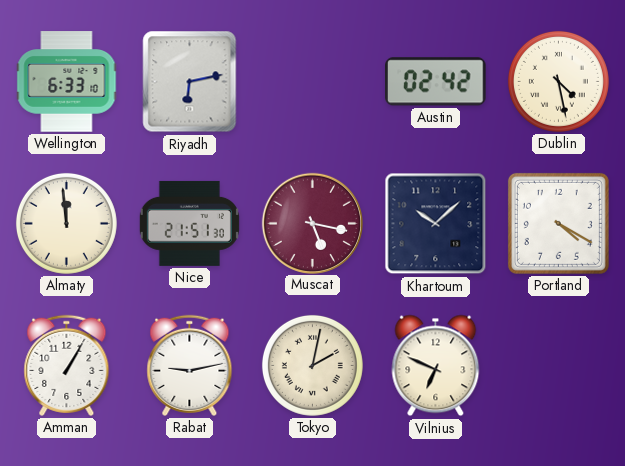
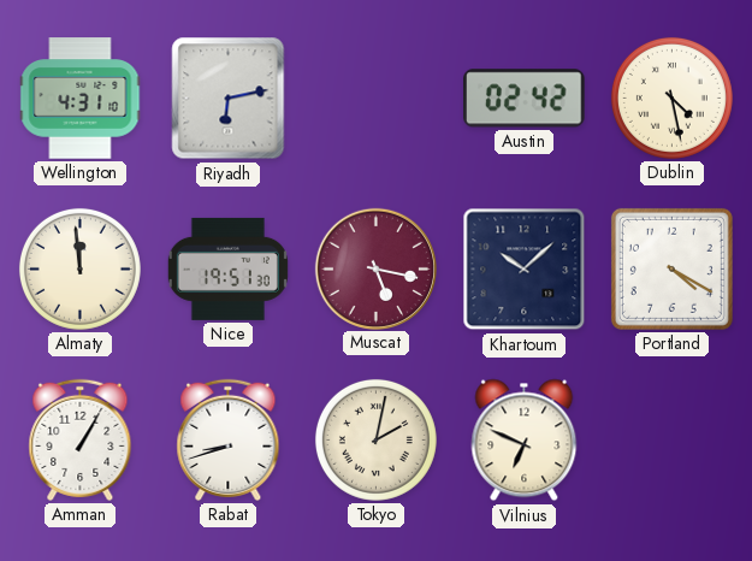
Wellington: 6:33 -> 4:31
Nice: 21:51 -> 19:51
Rabat: 9:13 -> 8:42
